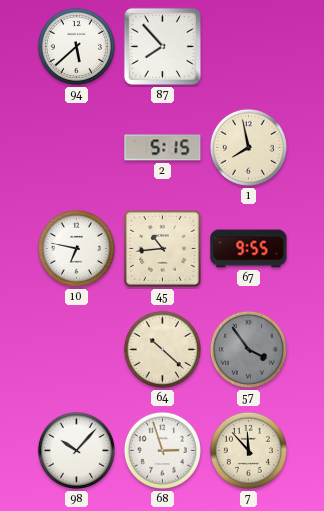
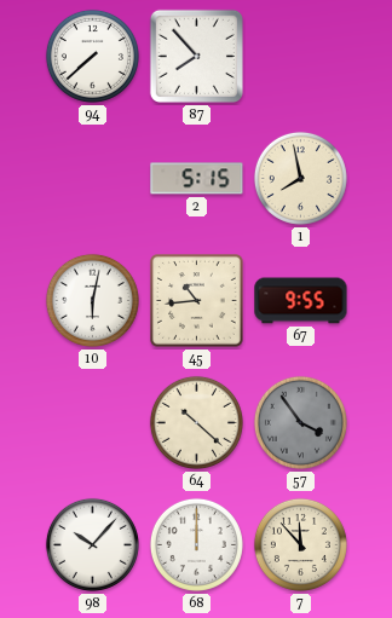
94: 5:38 -> 7:38
10: 6:47 -> 6:02
68: 2:57 -> 12:00
